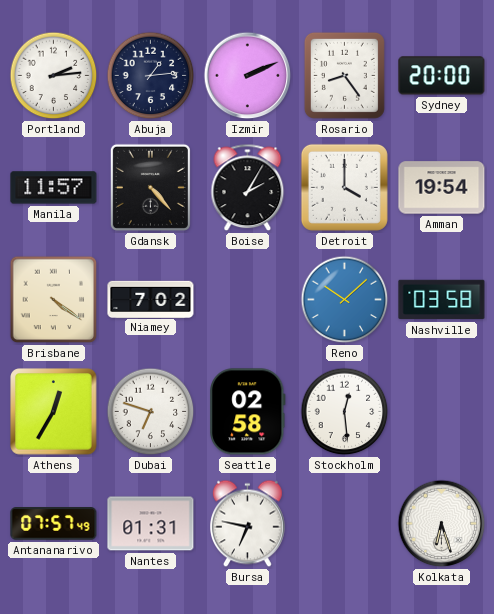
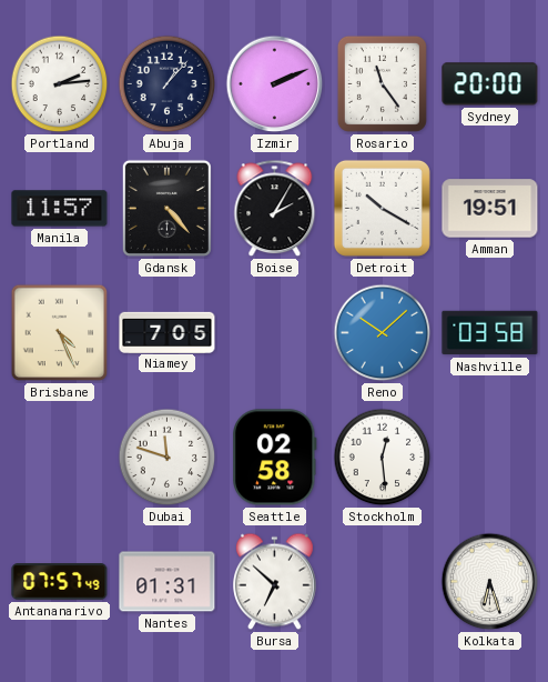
Abuja: 1:14 -> 1:07
Rosario: 8:24 -> 11:24
Detroit: 4:00 -> 10:20
Amman: 19:54 -> 19:51
Brisbane: 4:21 -> 4:26
Niamey: 7:02 -> 7:05
Athens: 12:35 -> none
Dubai: 6:48 -> 11:48
Bursa: 6:47 -> 6:52
